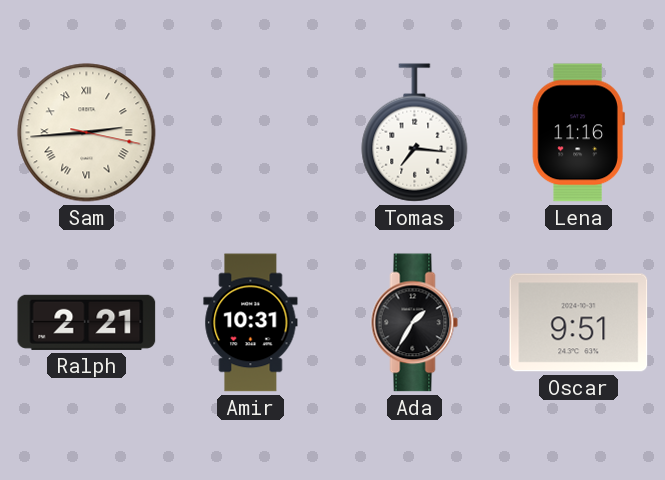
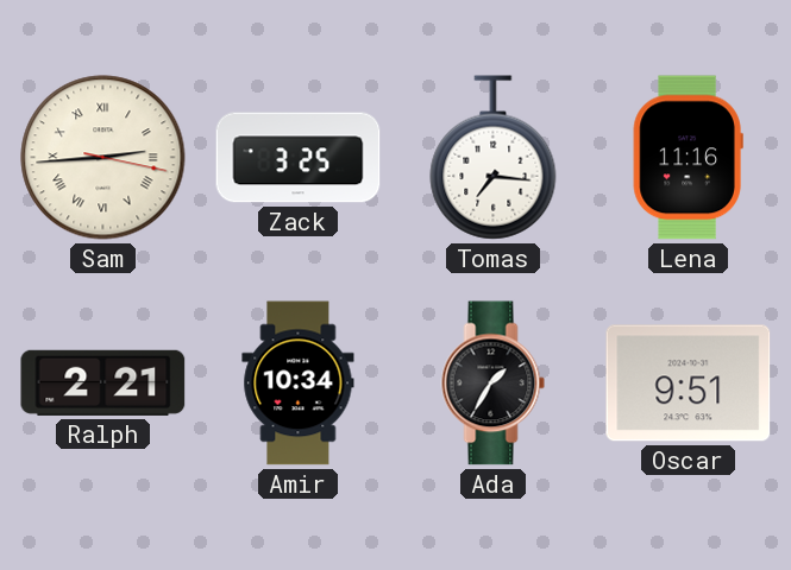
Zack: none -> 3:25
Amir: 10:31 -> 10:34
